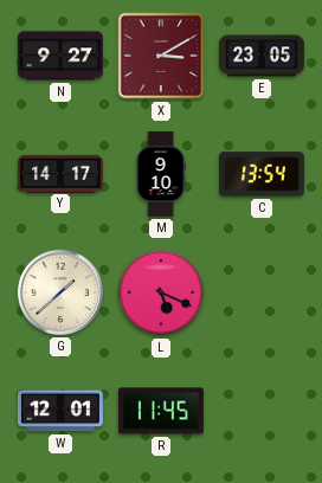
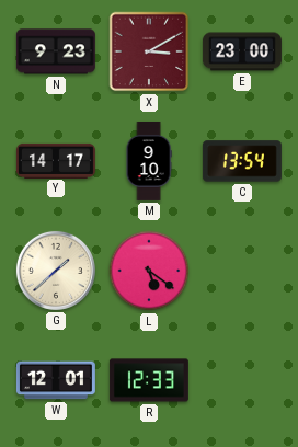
N: 9:27 -> 9:23
E: 23:05 -> 23:00
L: 5:19 -> 5:21
R: 11:45 -> 12:33
